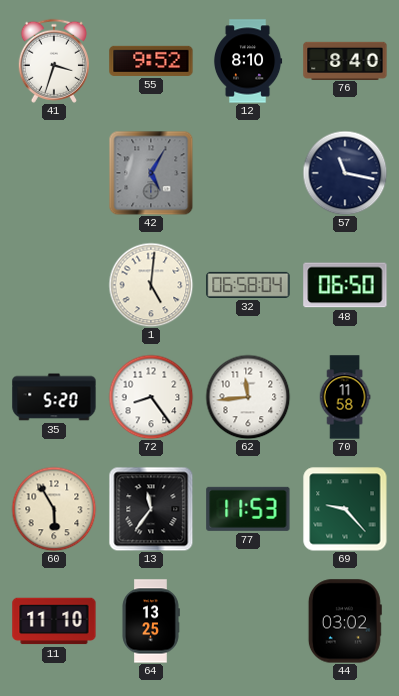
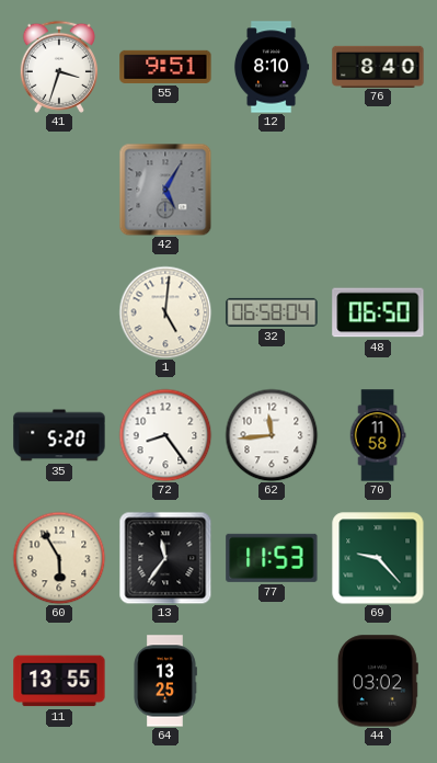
55: 9:52 -> 9:51
57: 11:17 -> none
11: 11:10 -> 13:55
